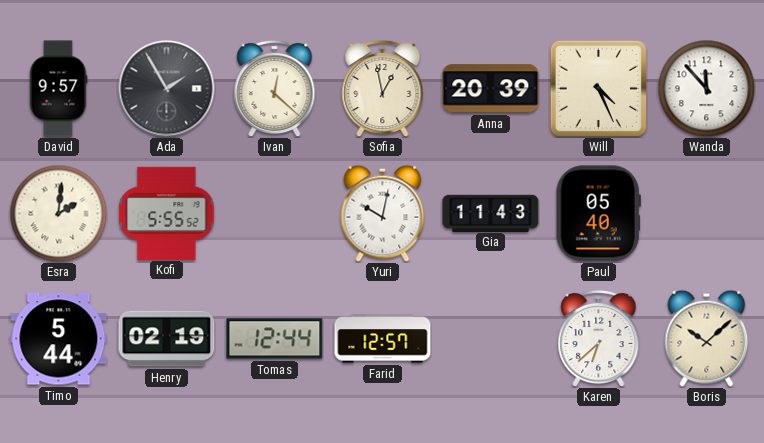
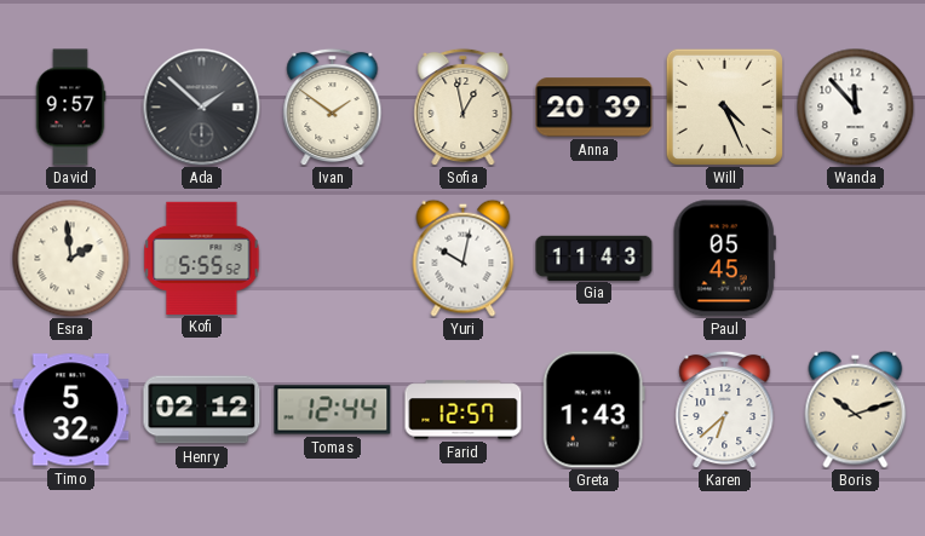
Ada: 1:55 -> 1:52
Ivan: 12:22 -> 1:51
Esra: 2:01 -> 1:59
Paul: 05:40 -> 05:45
Timo: 5:44 -> 5:32
Henry: 02:19 -> 02:12
Greta: none -> 1:43
Boris: 10:08 -> 10:12
